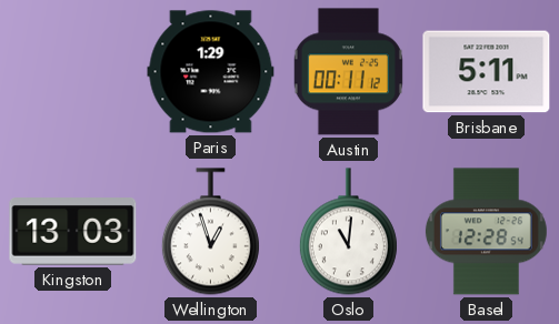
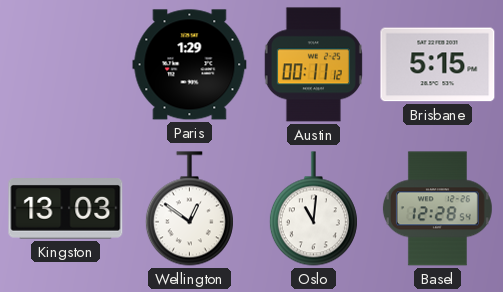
Brisbane: 5:11 -> 5:15
Wellington: 12:57 -> 12:51
